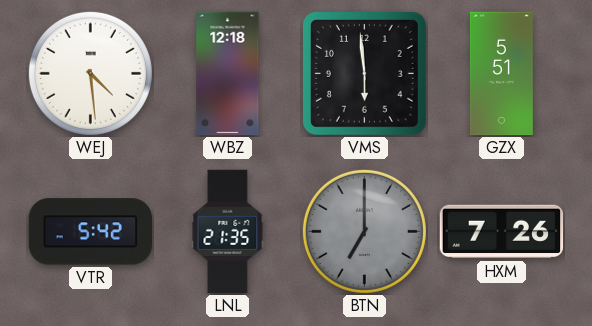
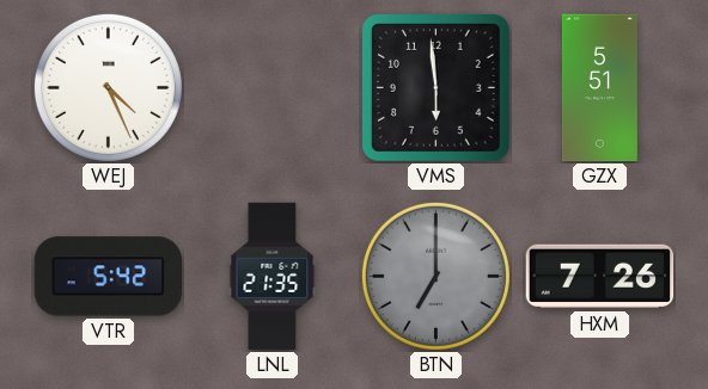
WEJ: 4:29 -> 4:26
WBZ: 12:18 -> none
